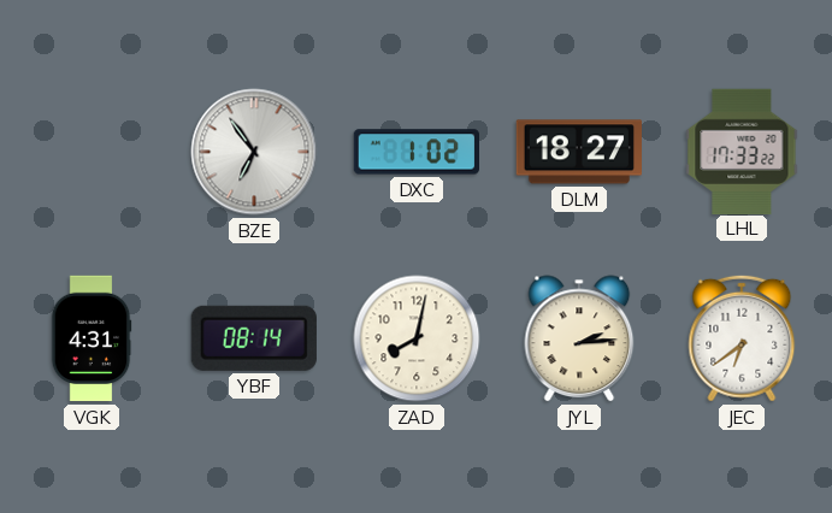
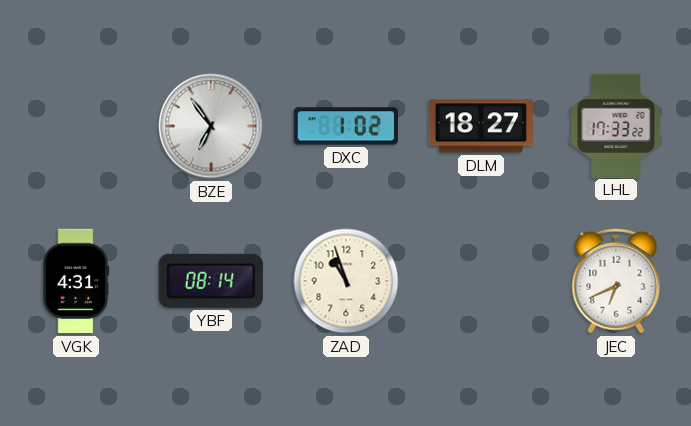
ZAD: 8:02 -> 10:57
JYL: 2:14 -> none
JEC: 6:39 -> 6:41
